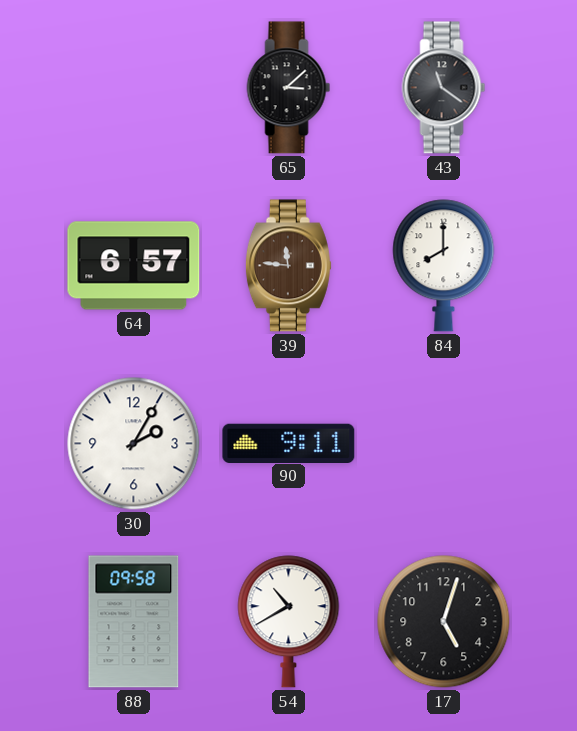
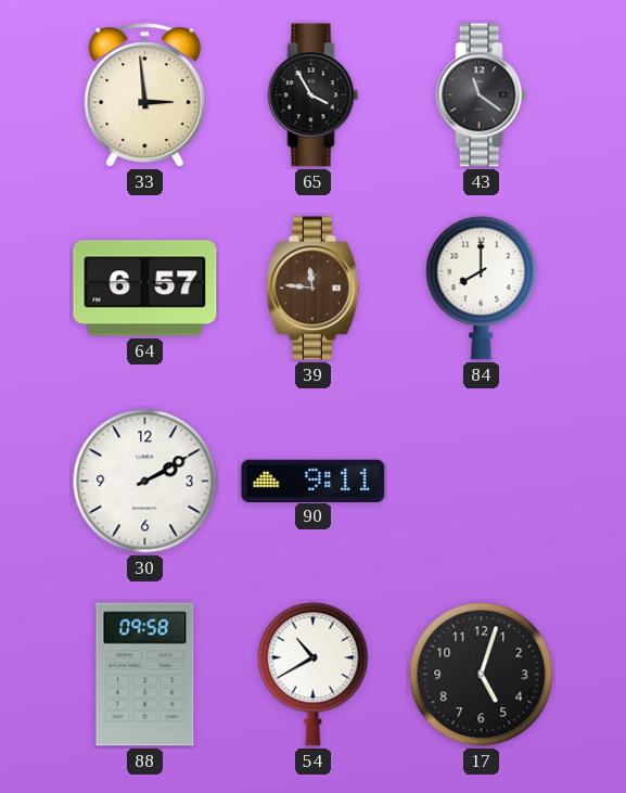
33: none -> 2:59
65: 3:08 -> 3:55
30: 2:05 -> 2:10
